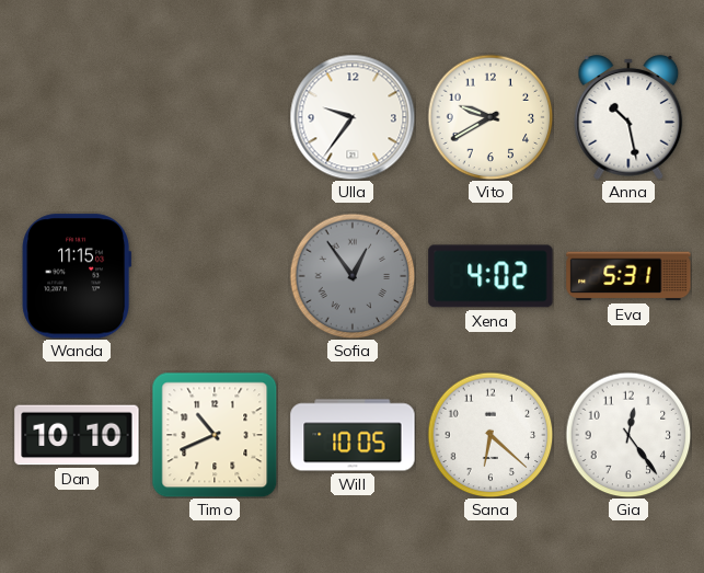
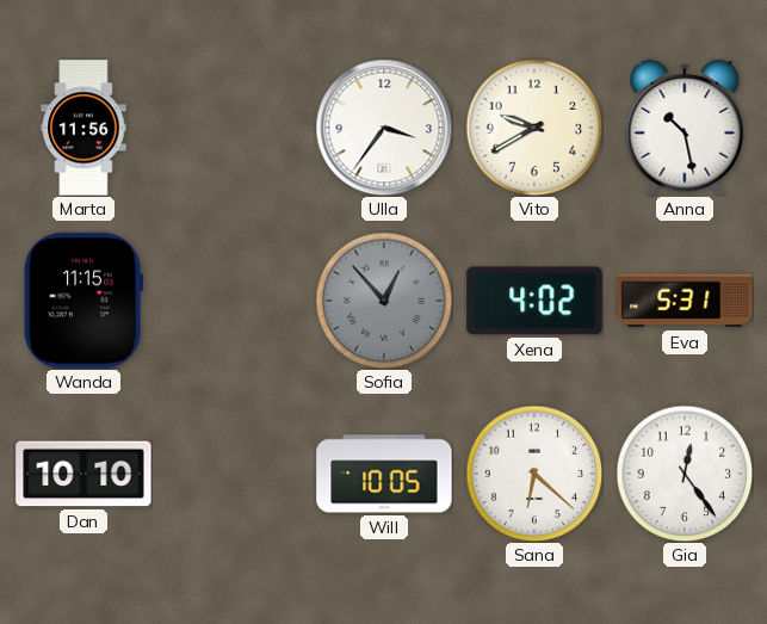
Marta: none -> 11:56
Ulla: 9:36 -> 3:36
Sofia: 12:54 -> 12:53
Timo: 10:41 -> none
